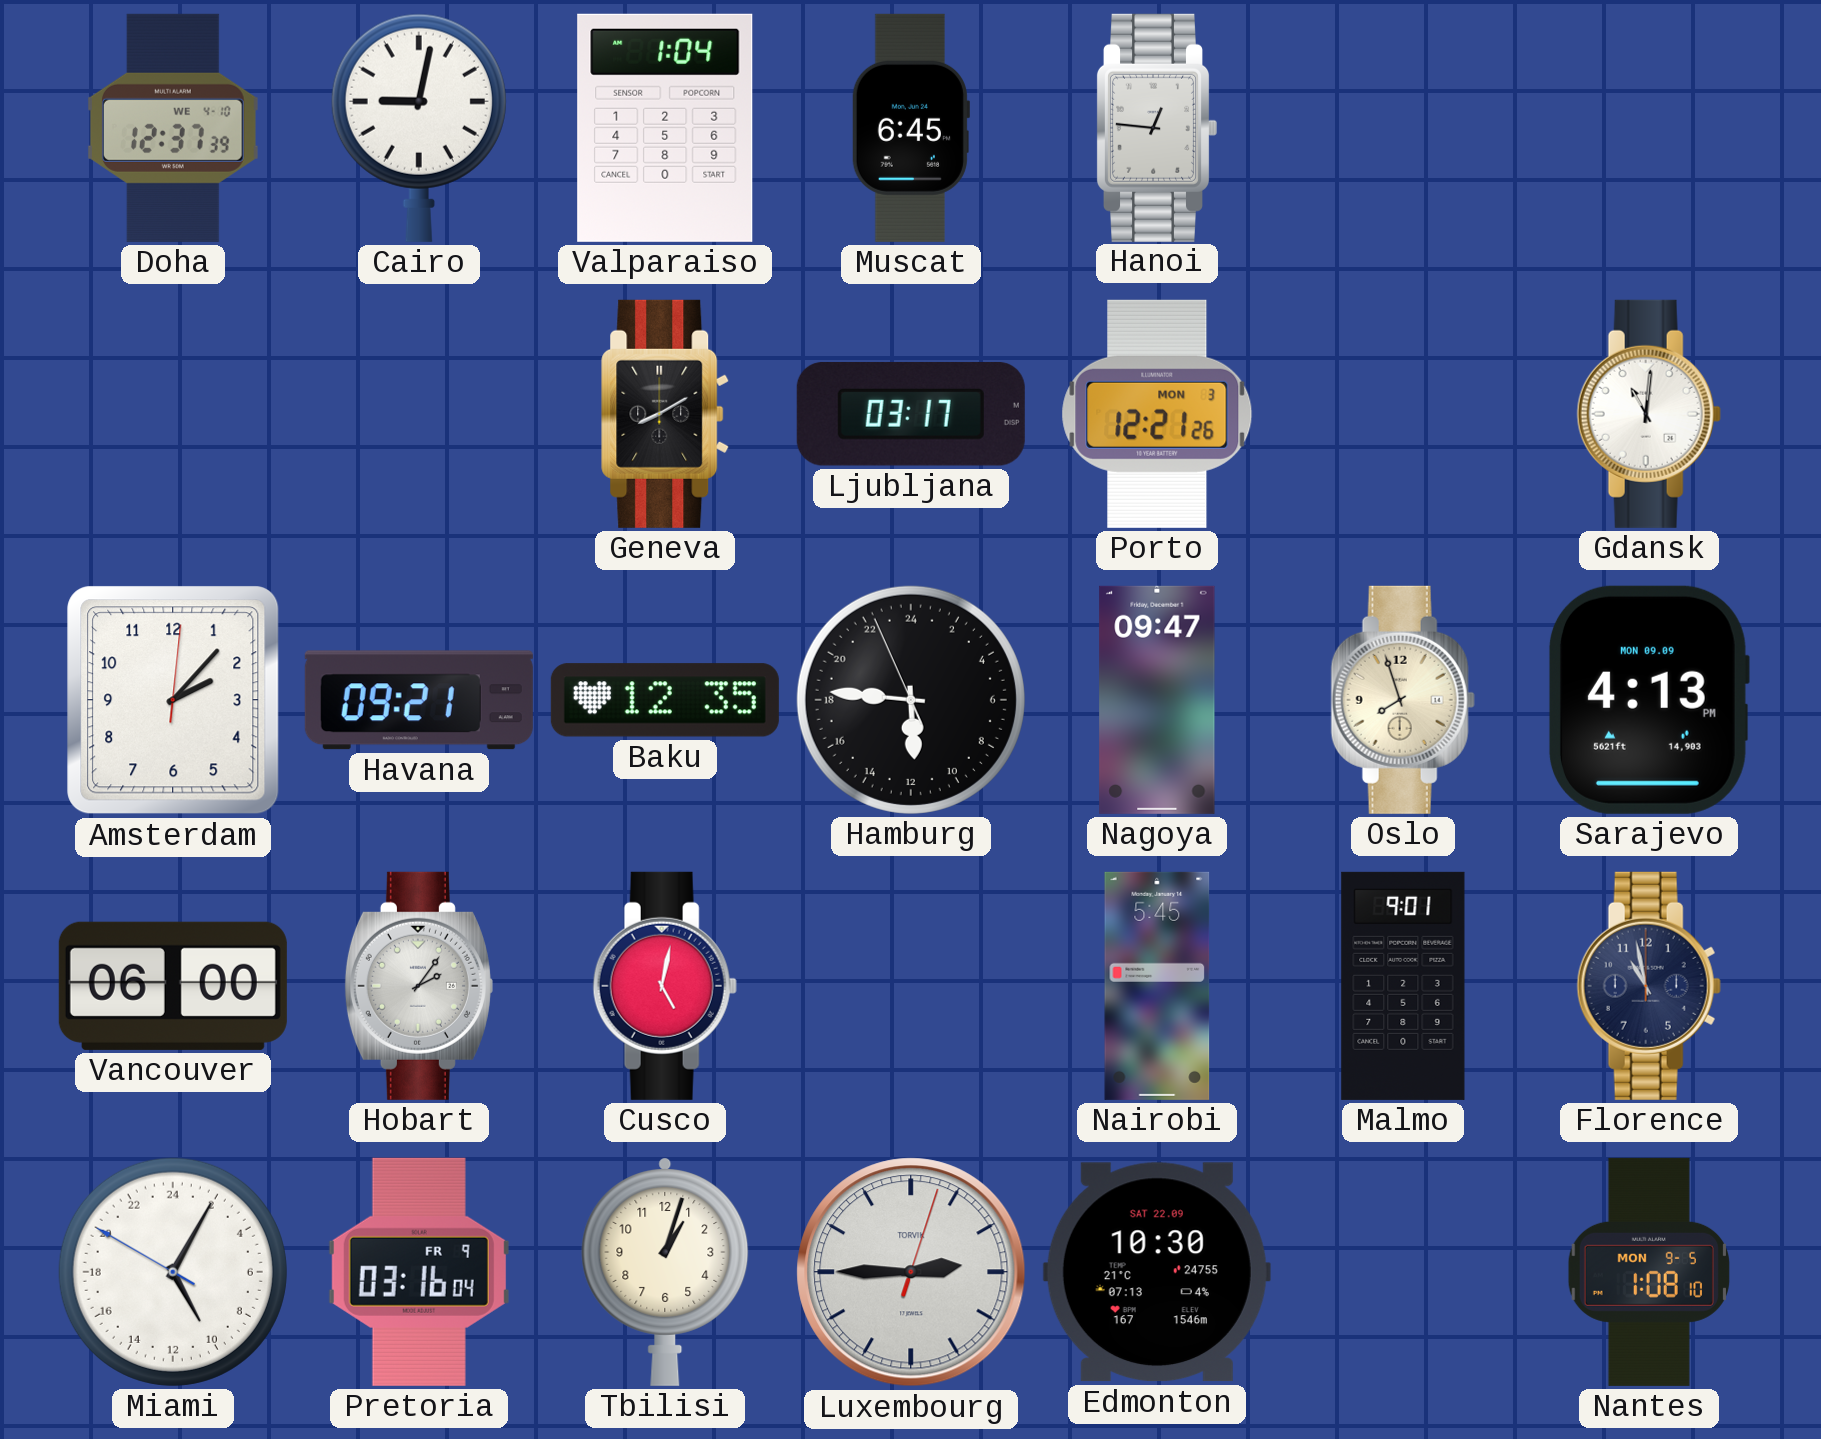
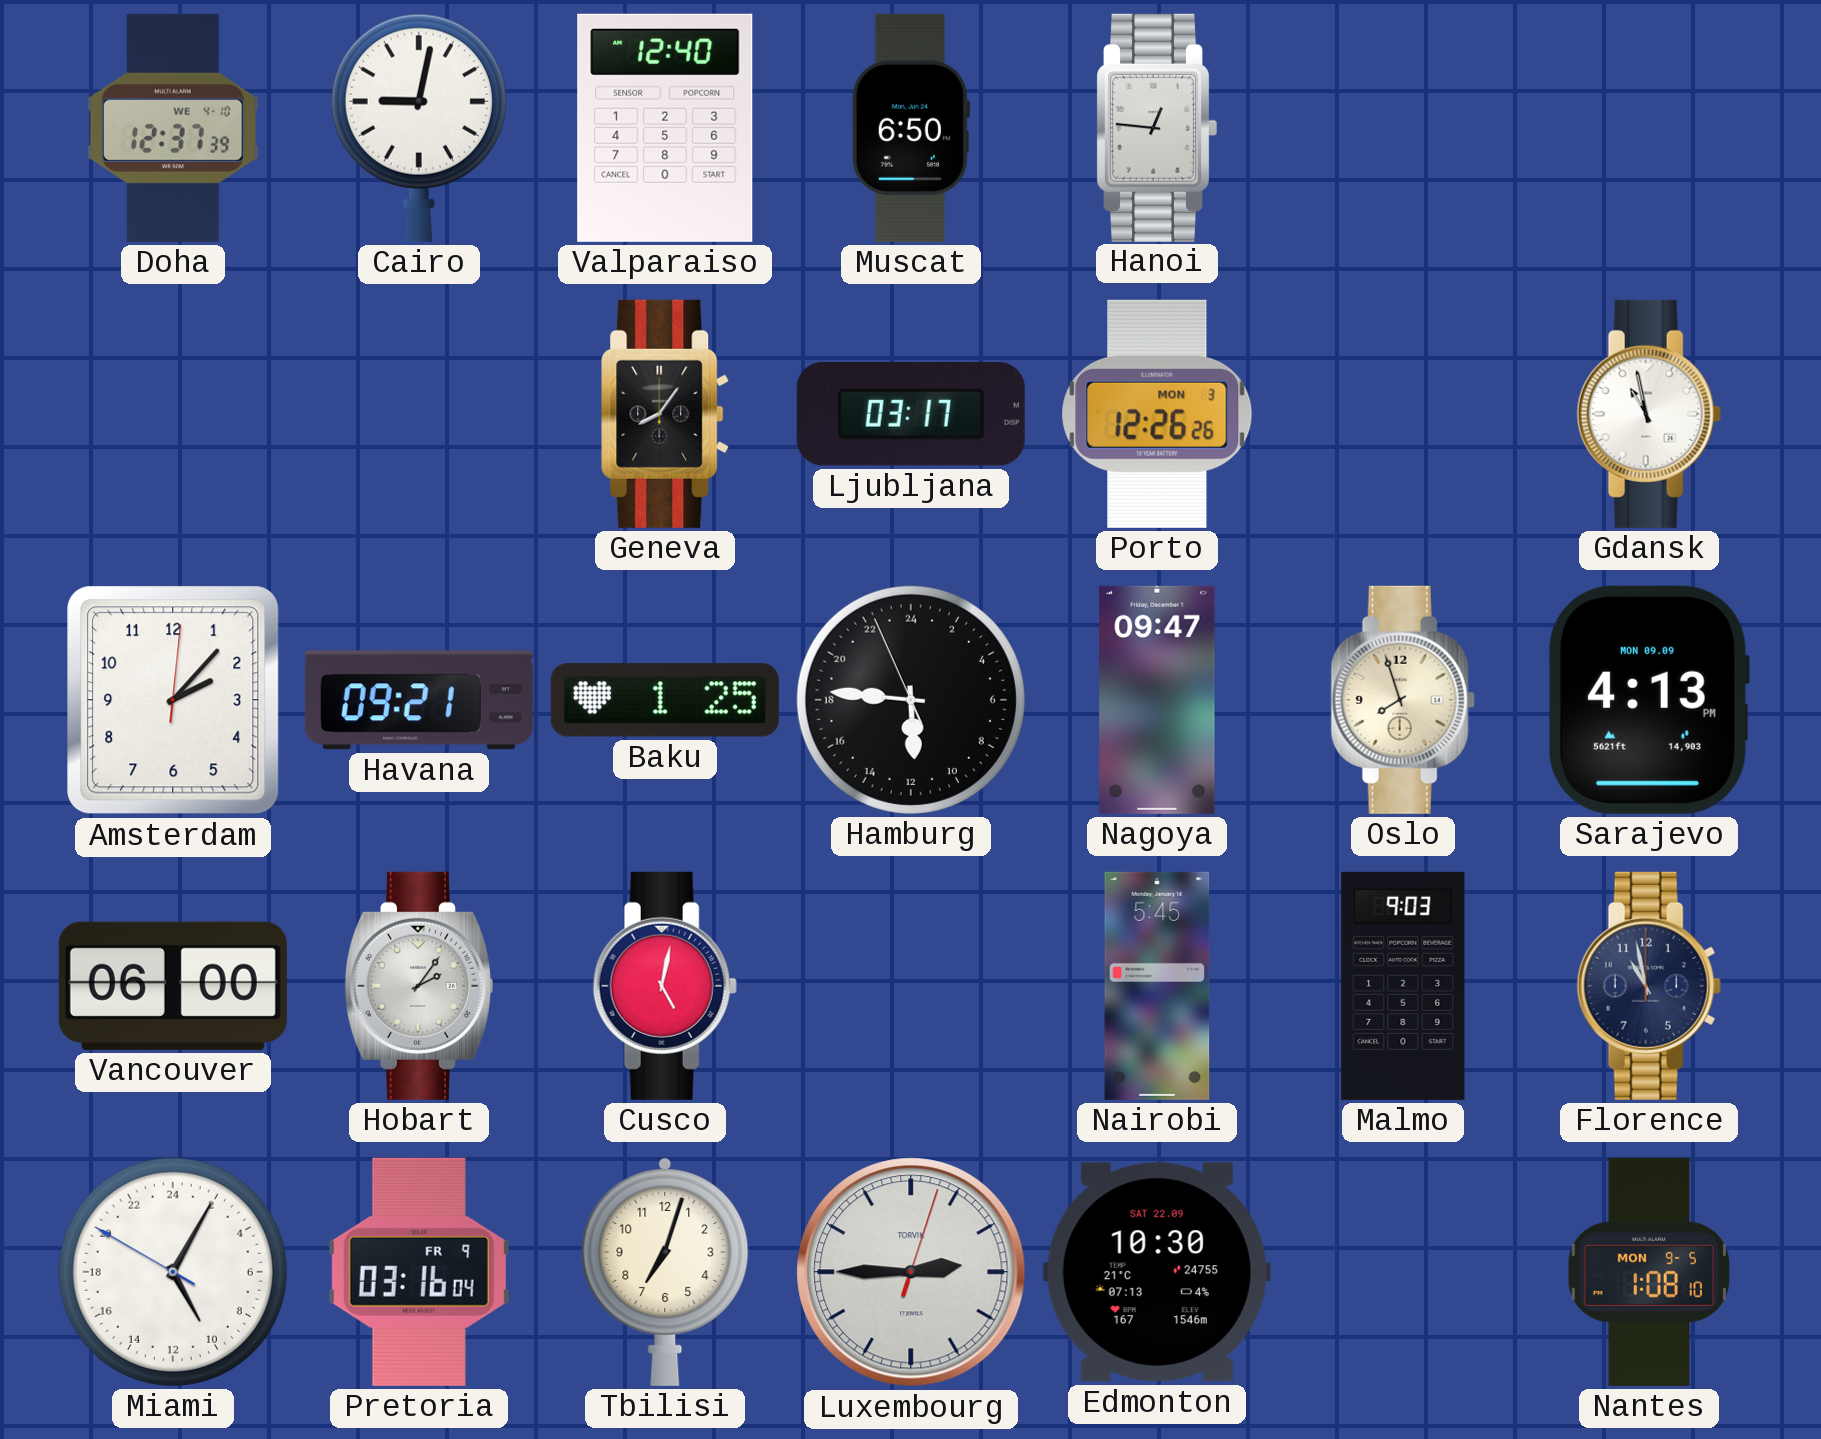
Valparaiso: 1:04 -> 12:40
Muscat: 6:45 -> 6:50
Geneva: 8:10 -> 8:06
Porto: 12:21 -> 12:26
Gdansk: 11:01 -> 10:58
Baku: 12:35 -> 1:25
Malmo: 9:01 -> 9:03
Tbilisi: 1:03 -> 7:03
